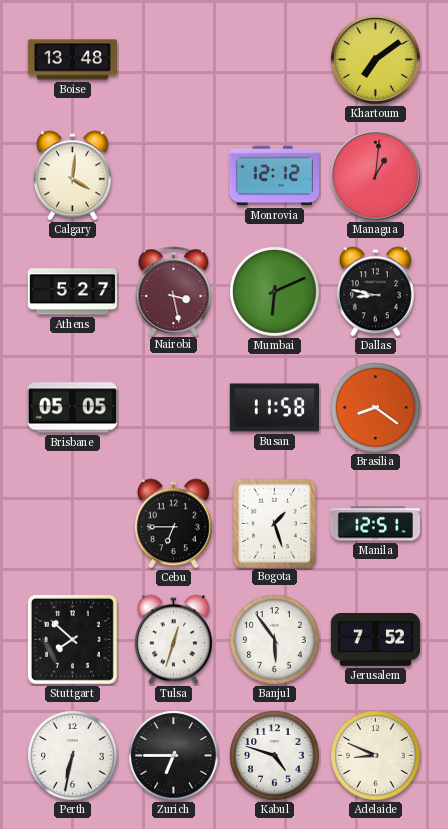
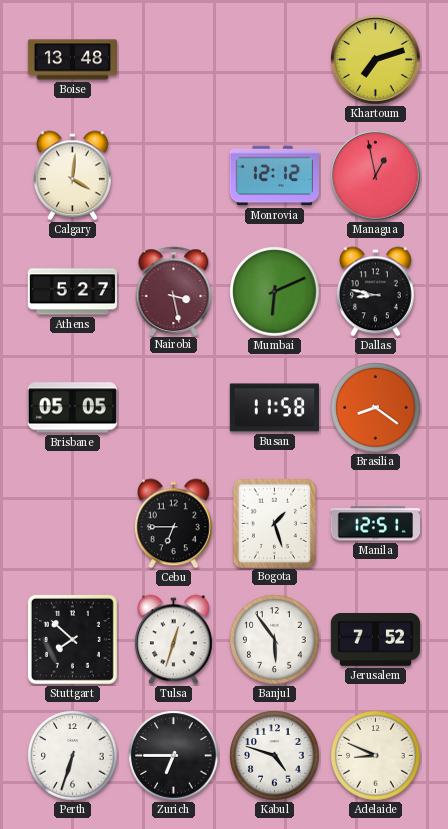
Khartoum: 7:09 -> 7:12
Managua: 1:01 -> 12:58
Perth: 6:32 -> 6:33
